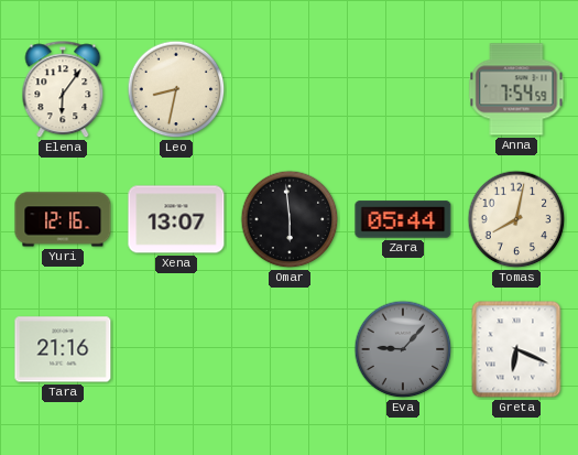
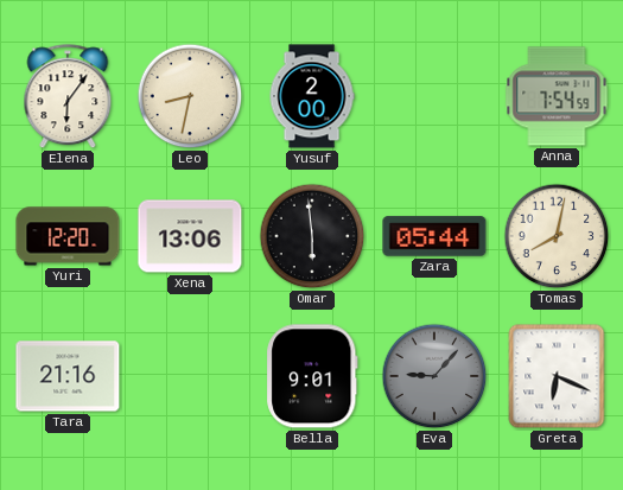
Yusuf: none -> 2:00
Yuri: 12:16 -> 12:20
Xena: 13:07 -> 13:06
Bella: none -> 9:01
